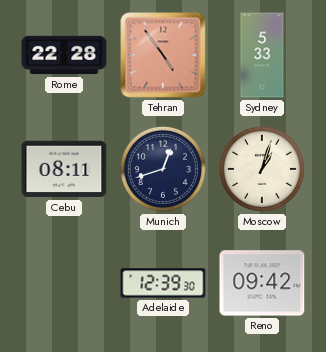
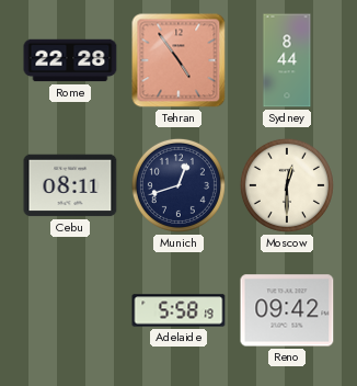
Sydney: 5:33 -> 8:44
Moscow: 1:03 -> 12:30
Adelaide: 12:39 -> 5:58
